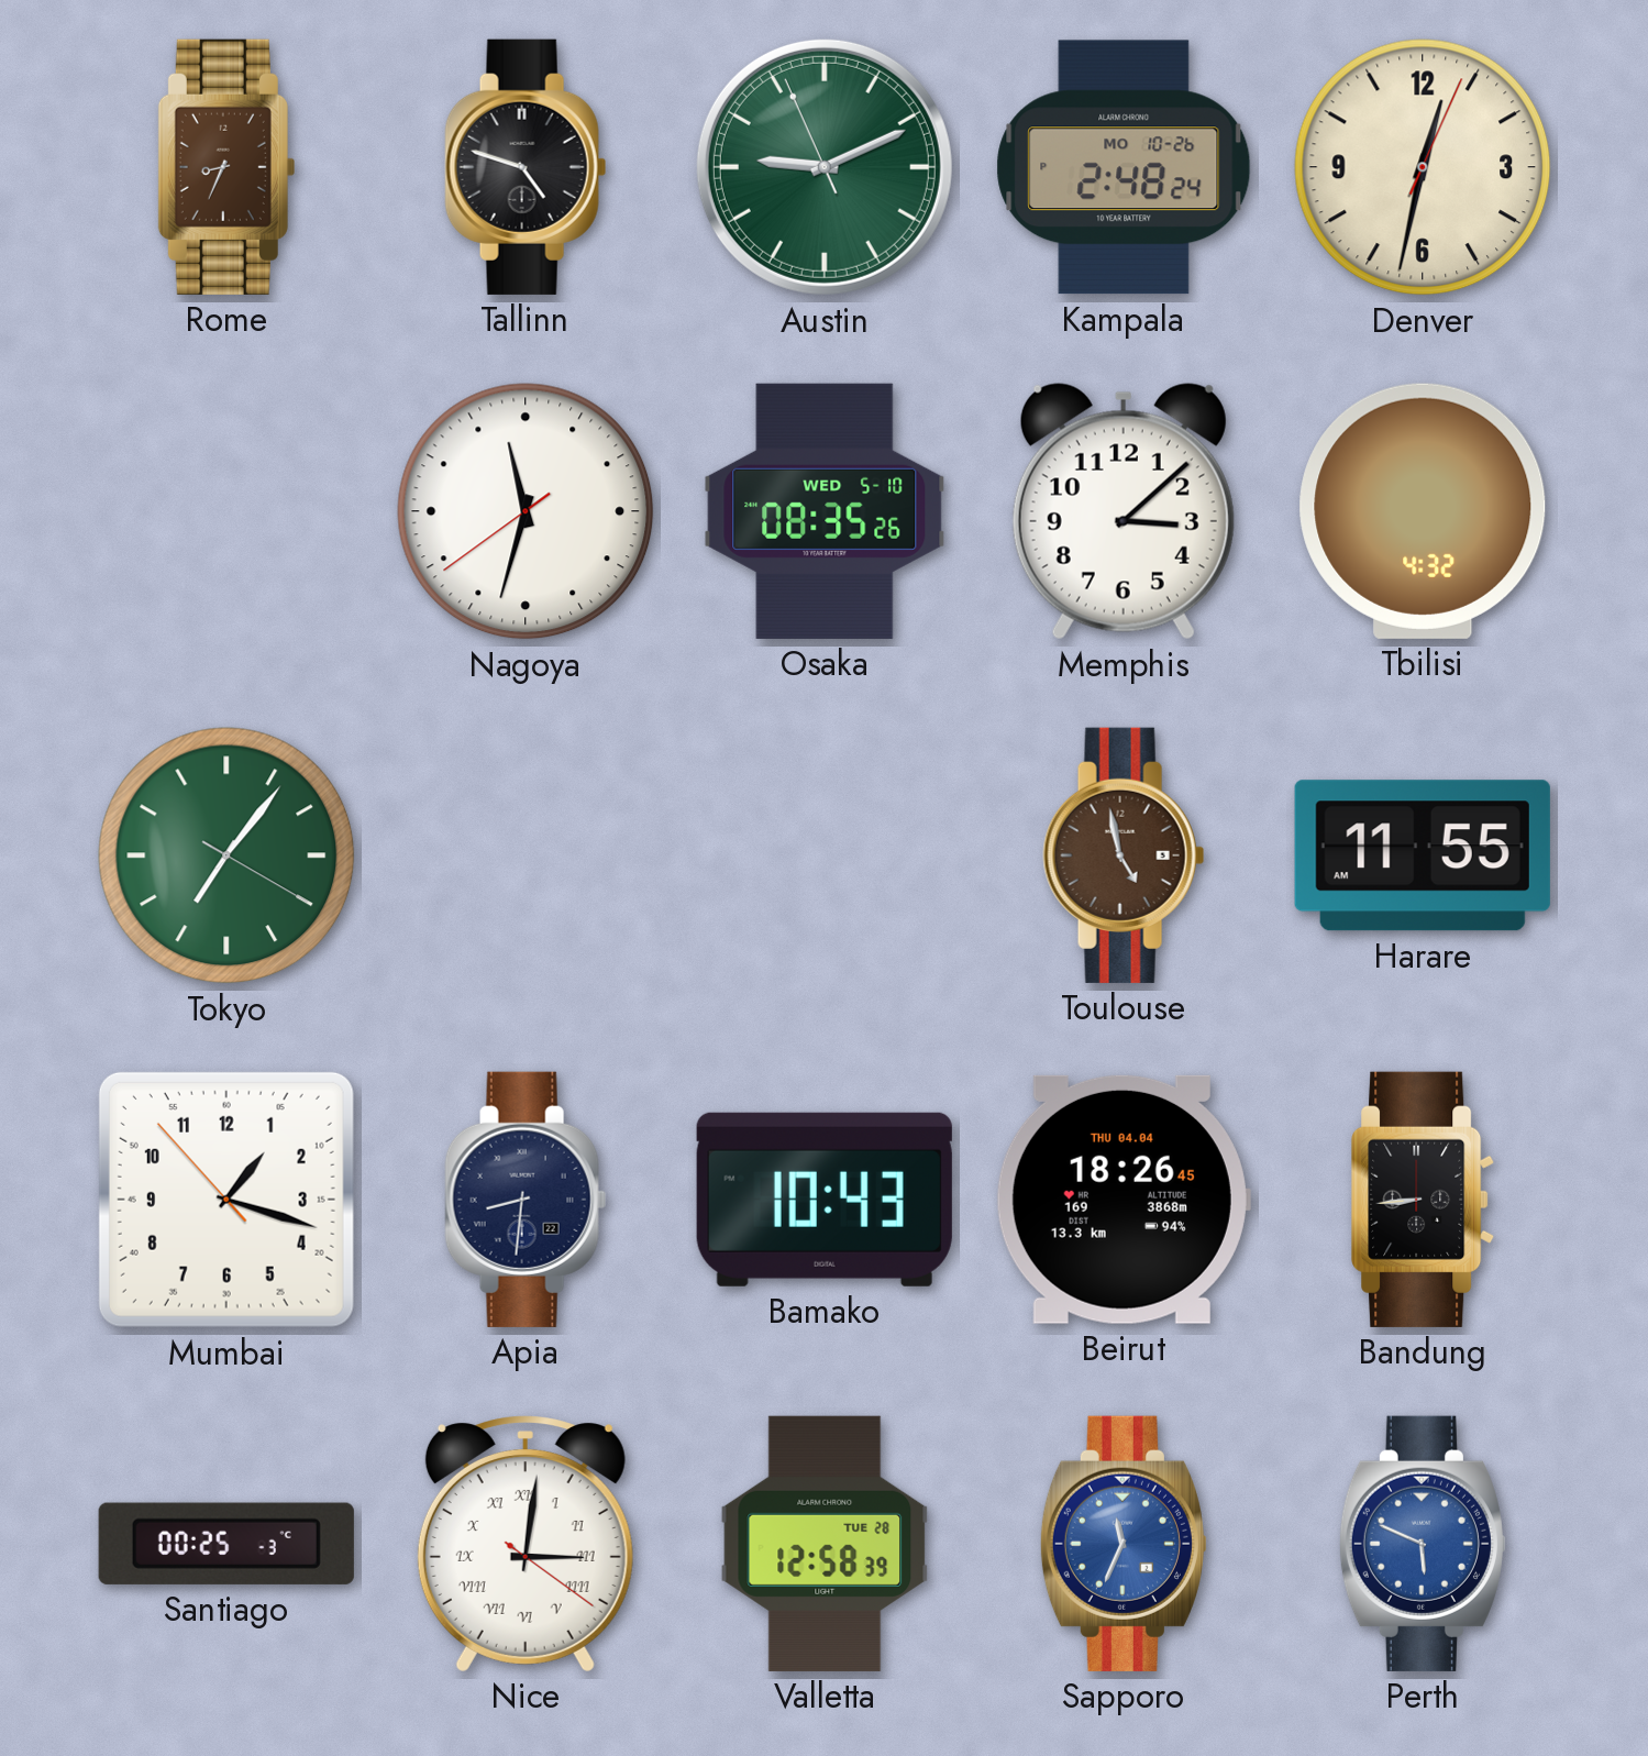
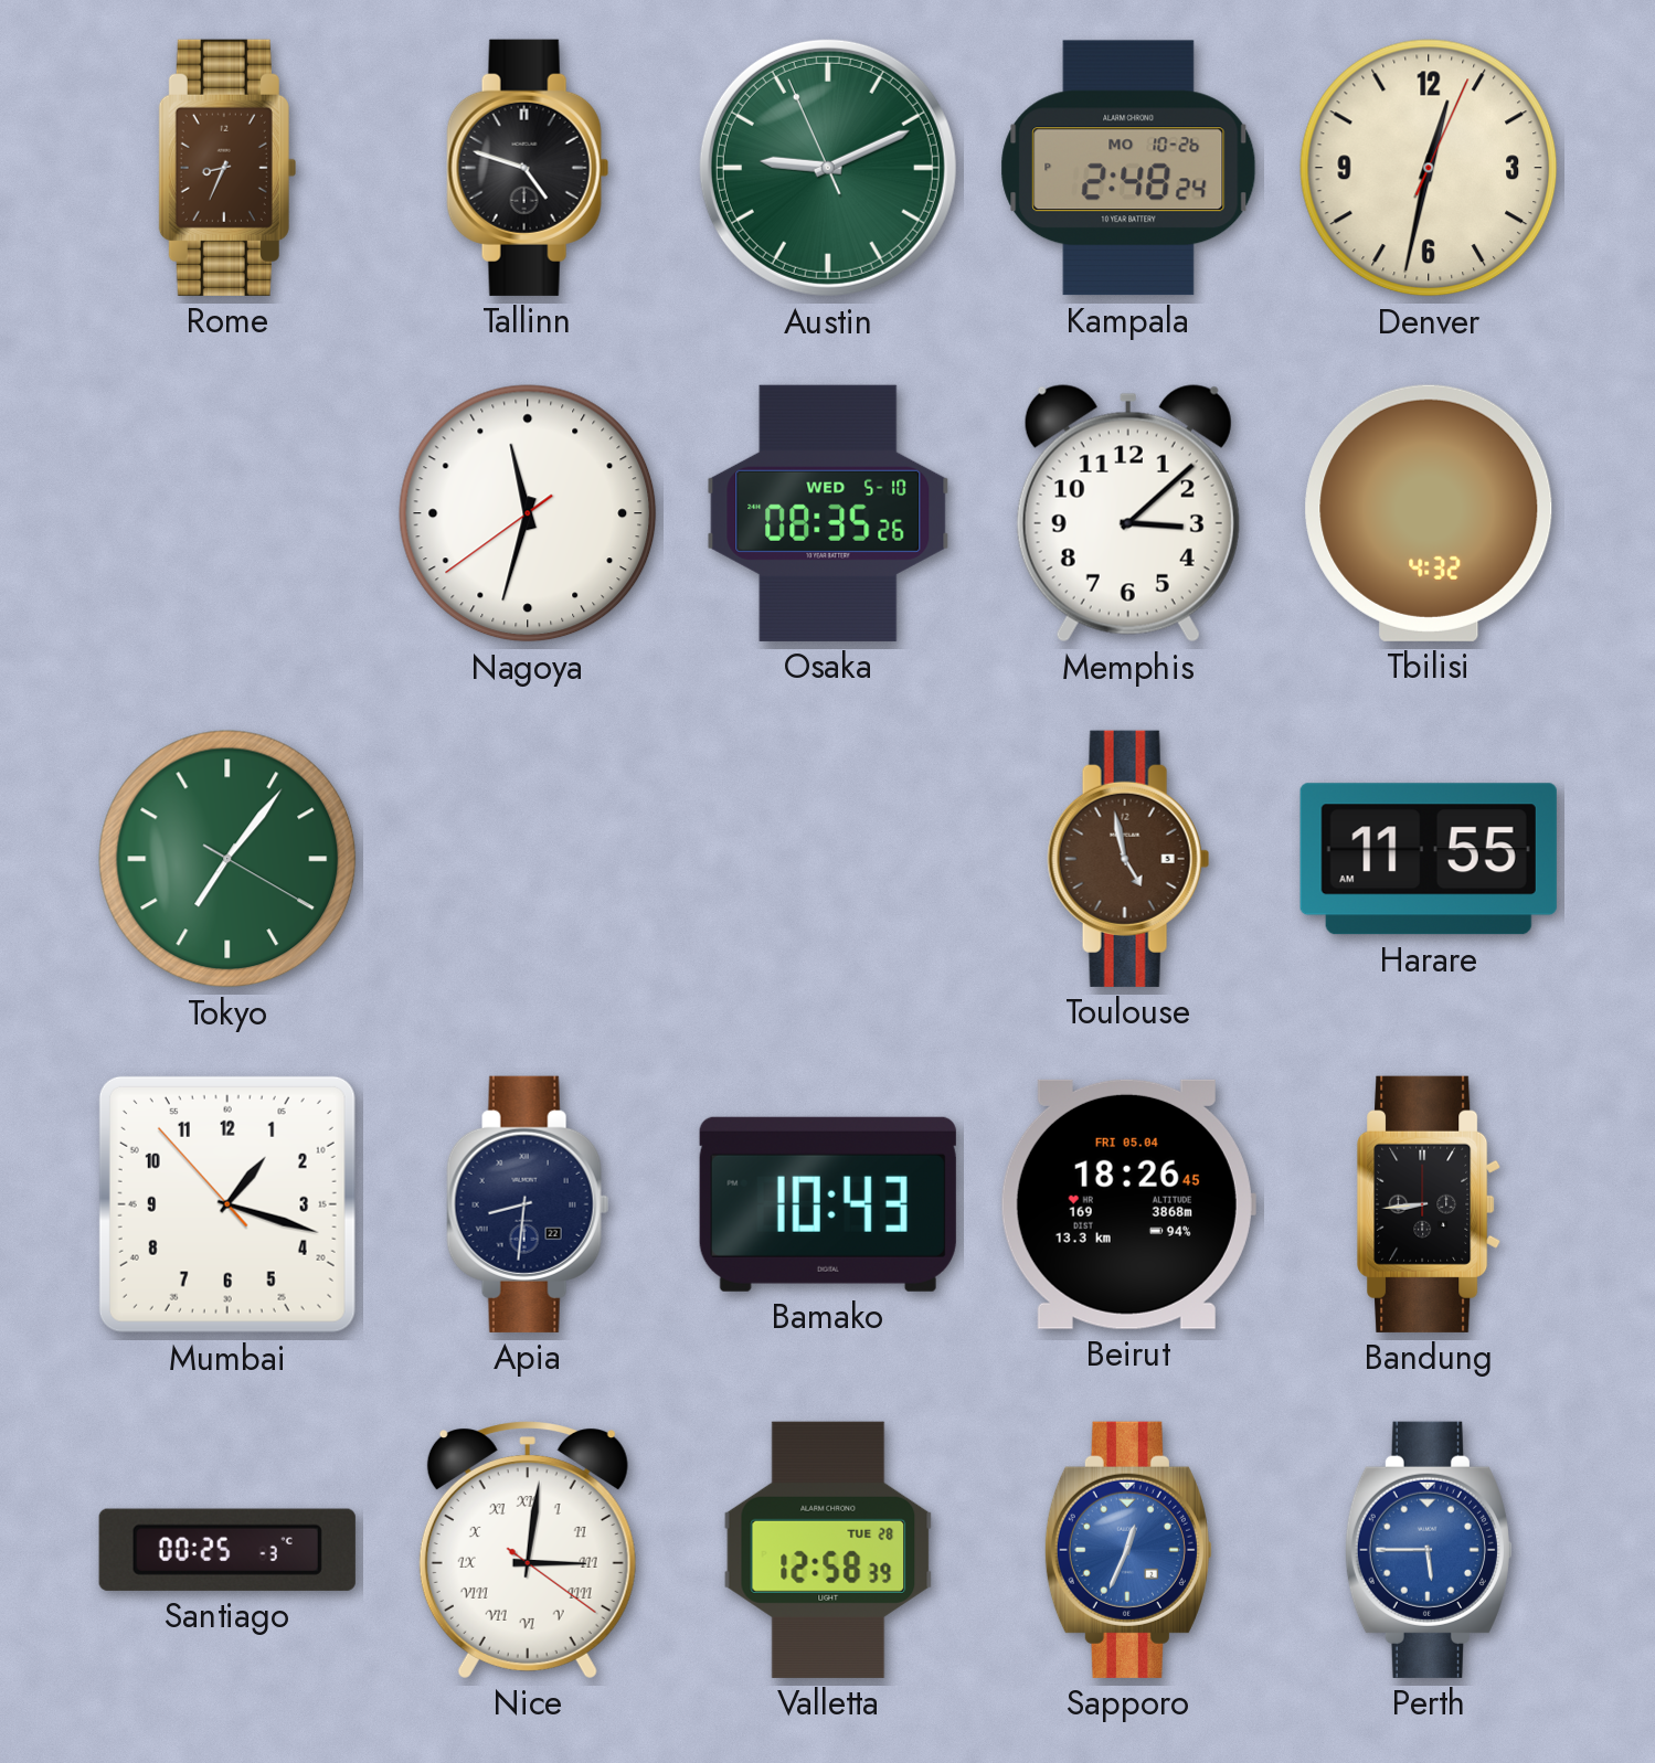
Beirut date: THU 04.04 -> FRI 05.04
Sapporo: 11:34 -> 12:34
Perth: 5:49 -> 5:45
